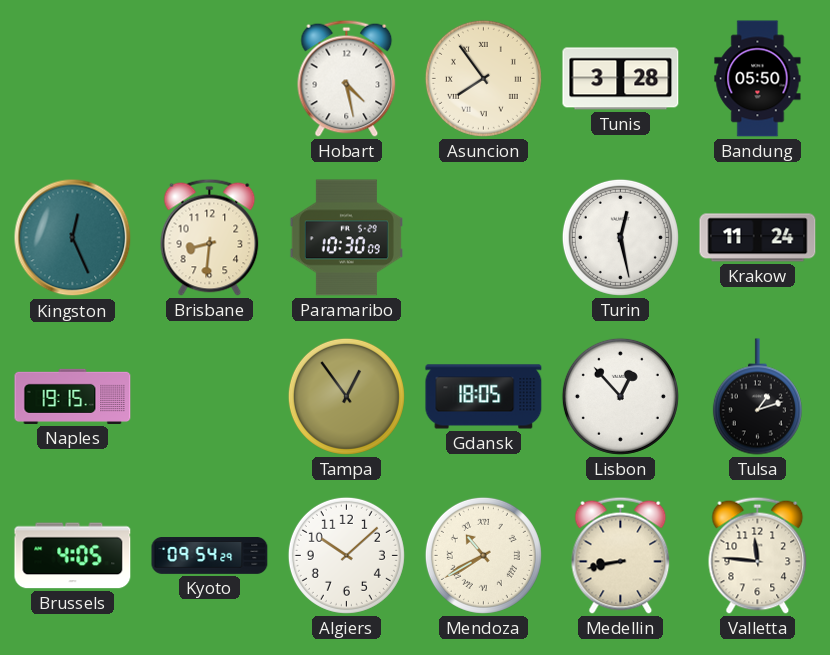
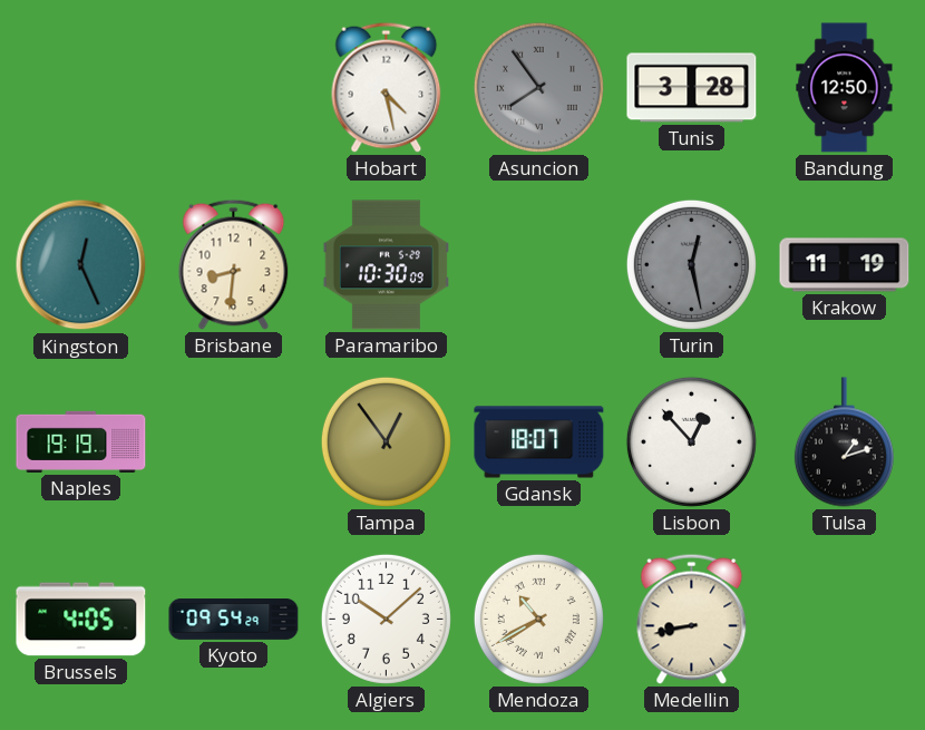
Asuncion dial: cream -> grey
Bandung: 05:50 -> 12:50
Turin dial: white -> grey
Krakow: 11:24 -> 11:19
Naples: 19:15 -> 19:19
Gdansk: 18:05 -> 18:07
Valletta: 11:46 -> none
